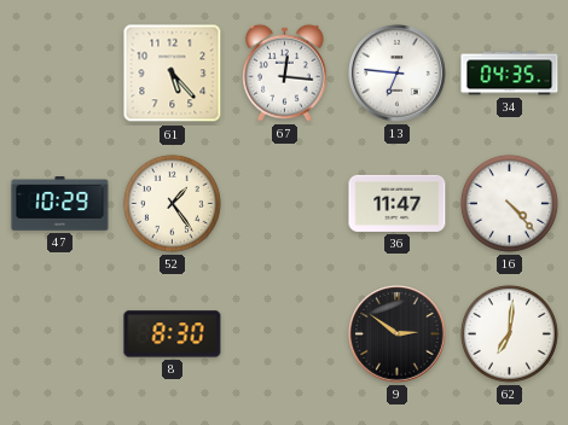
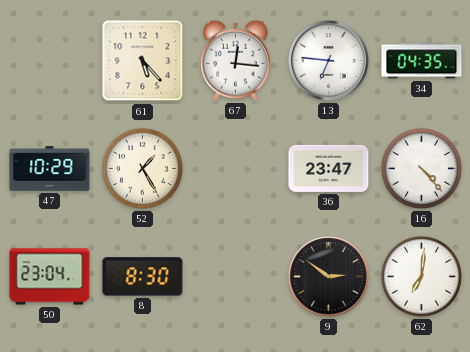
52: 1:24 -> 1:25
36: 11:47 -> 23:47
50: none -> 23:04
